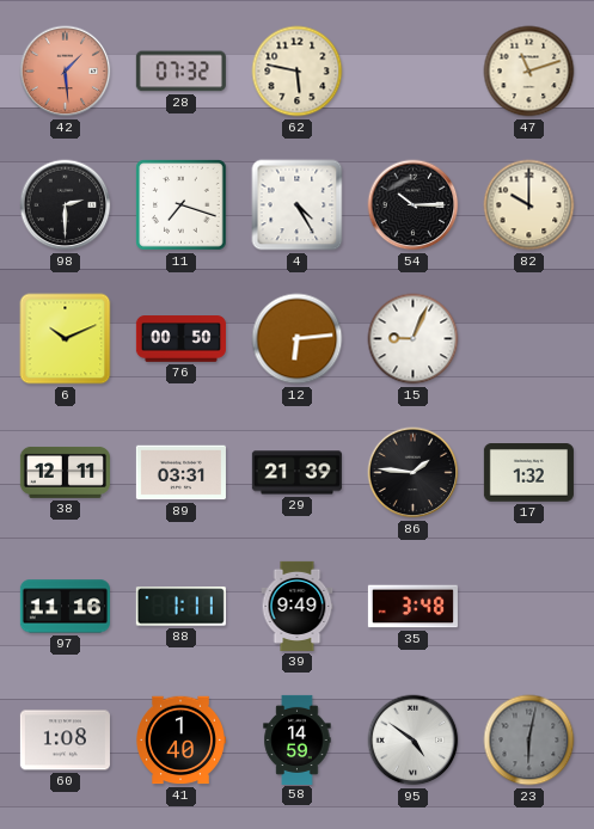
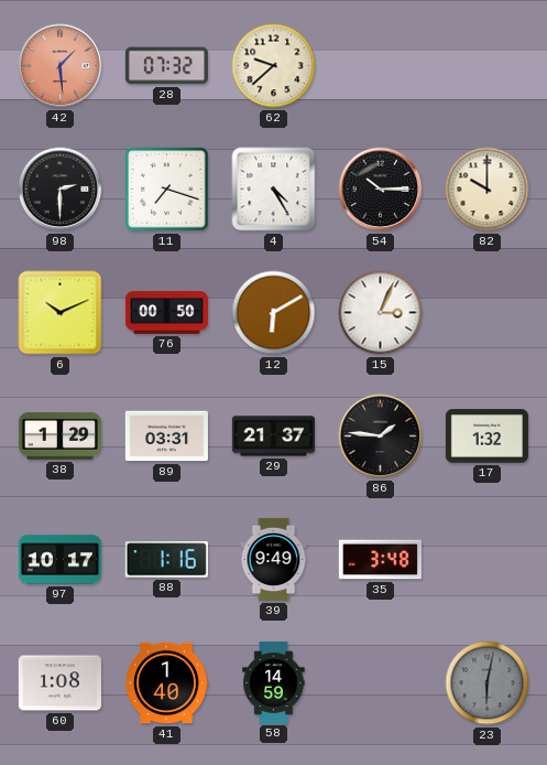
62: 5:47 -> 9:38
47: 11:12 -> none
12: 6:14 -> 6:10
15: 9:04 -> 3:04
38: 12:11 -> 1:29
29: 21:39 -> 21:37
97: 11:16 -> 10:17
88: 1:11 -> 1:16
95: 4:51 -> none
